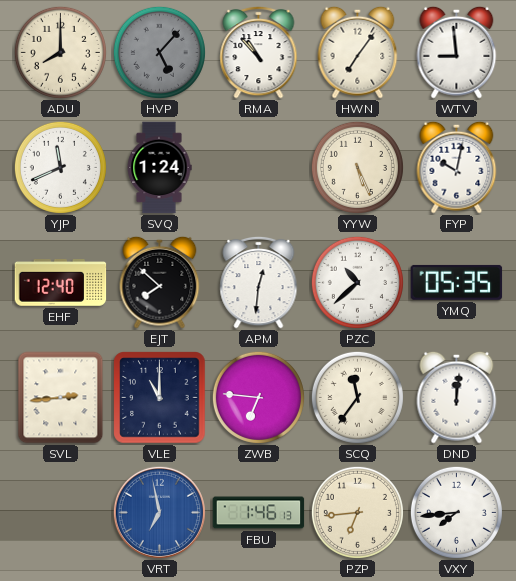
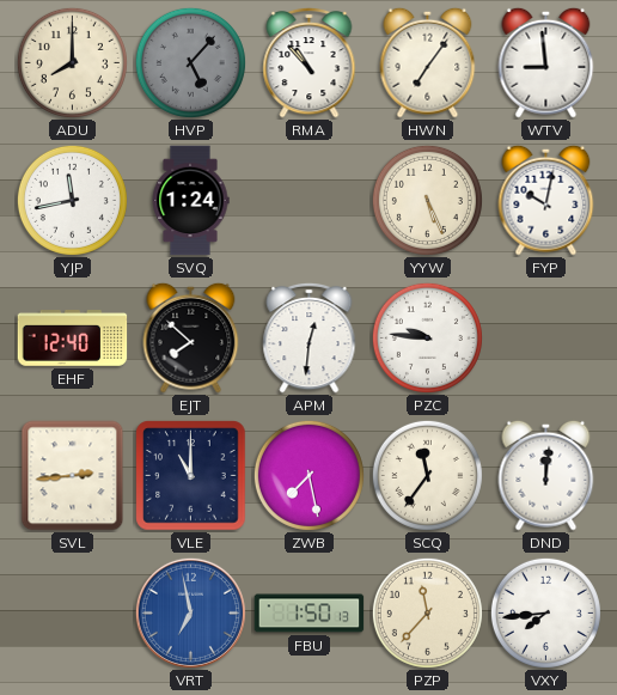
YJP: 11:41 -> 11:43
PZC: 10:38 -> 9:46
YMQ: 05:35 -> none
ZWB: 6:46 -> 7:28
FBU: 1:46 -> 1:50
PZP: 6:44 -> 11:37
